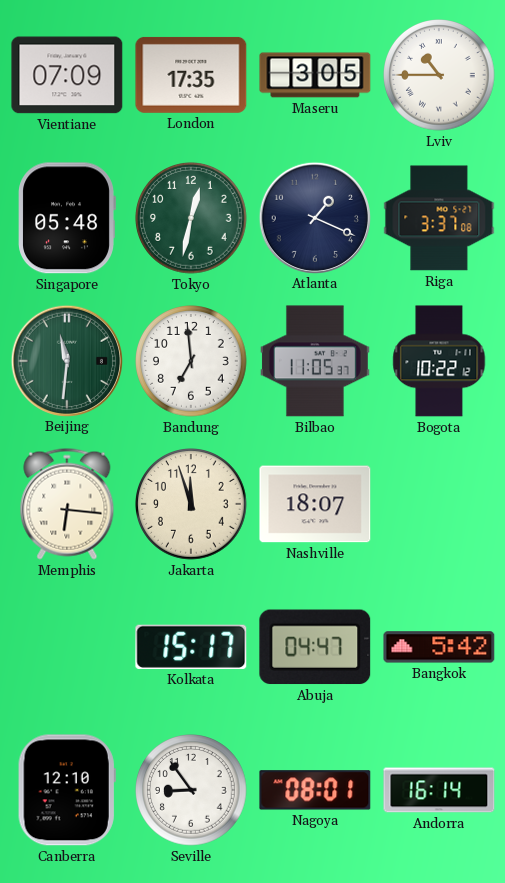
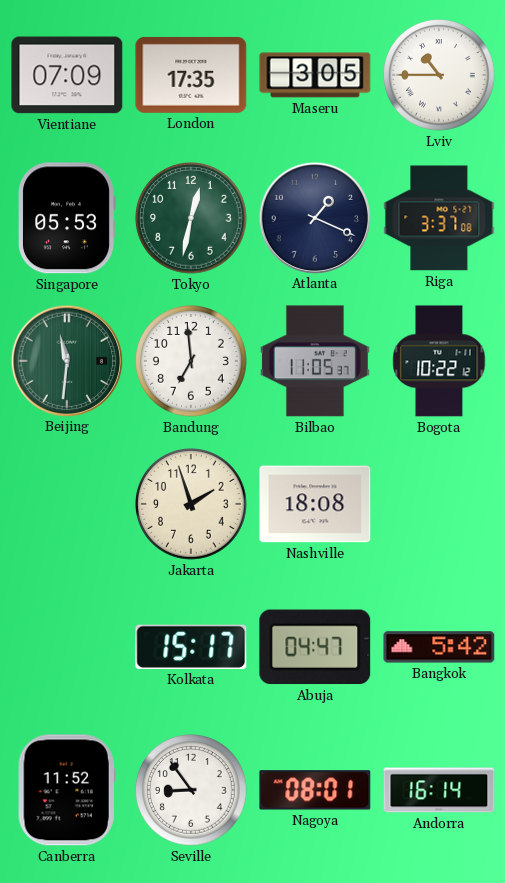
Singapore: 05:48 -> 05:53
Memphis: 6:16 -> none
Jakarta: 11:57 -> 1:57
Nashville: 18:07 -> 18:08
Canberra: 12:10 -> 11:52
